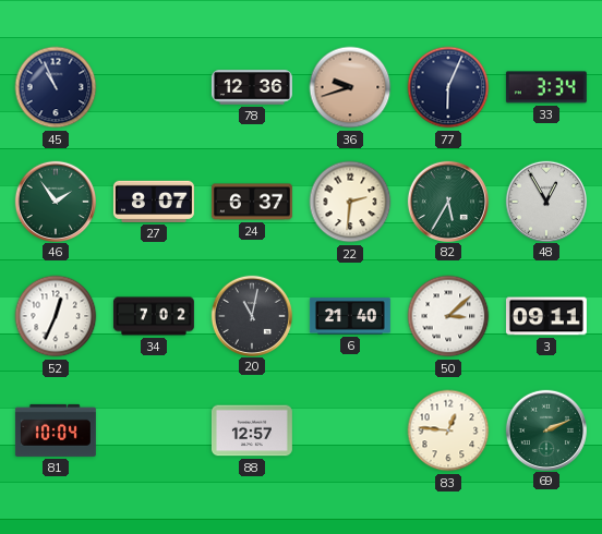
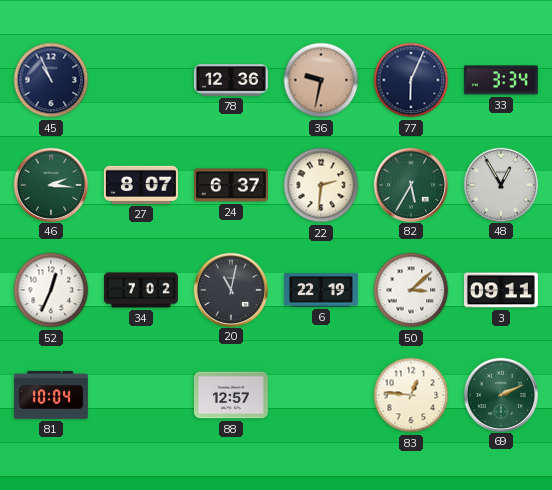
36: 9:42 -> 9:32
46: 1:54 -> 2:16
6: 21:40 -> 22:19
